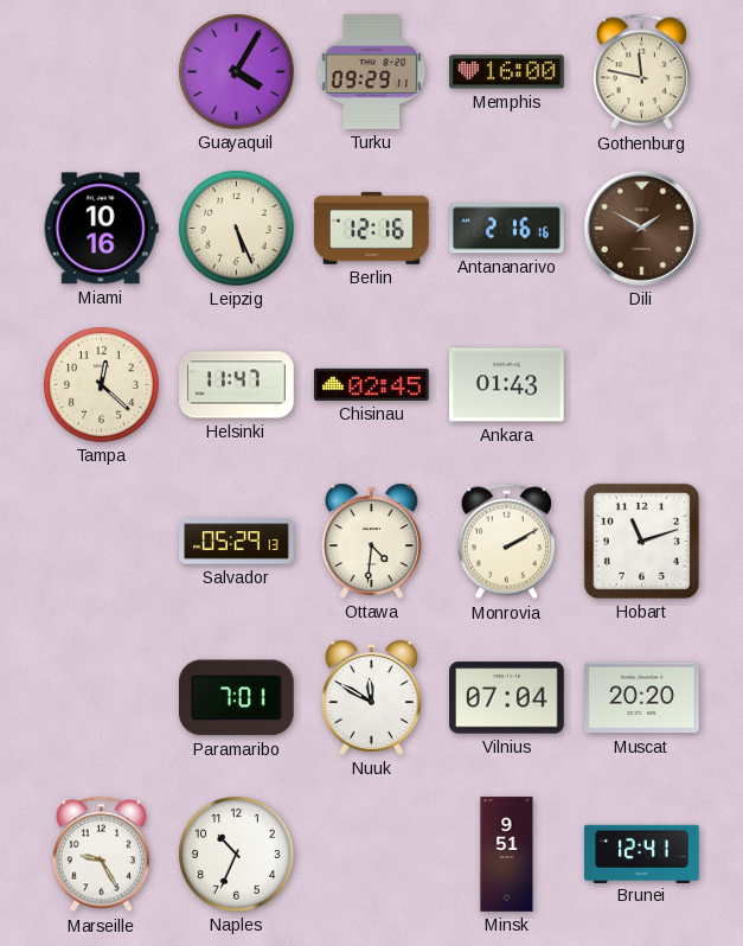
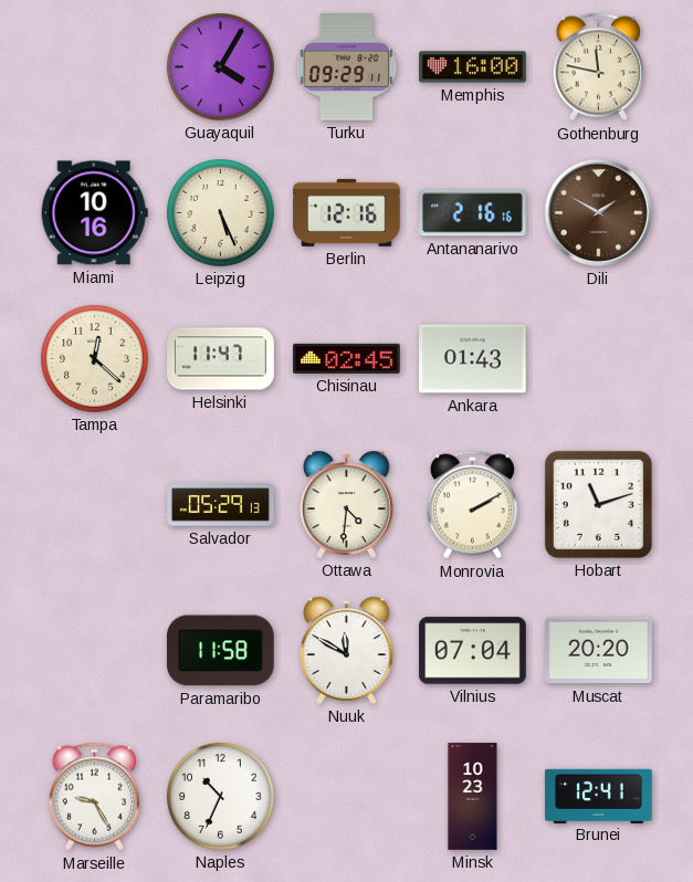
Paramaribo: 7:01 -> 11:58
Minsk: 9:51 -> 10:23
